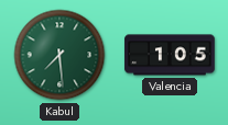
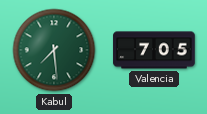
Valencia: 1:05 -> 7:05
